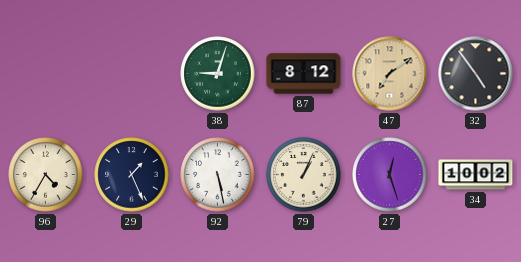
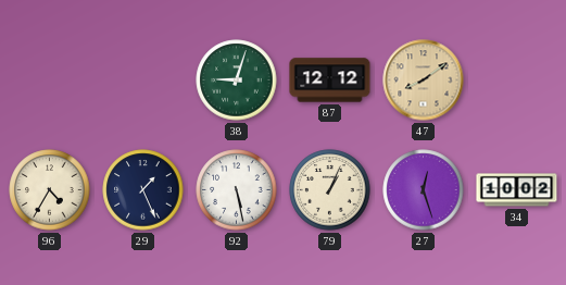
87: 8:12 -> 12:12
47: 7:09 -> 8:09
32: 4:54 -> none
